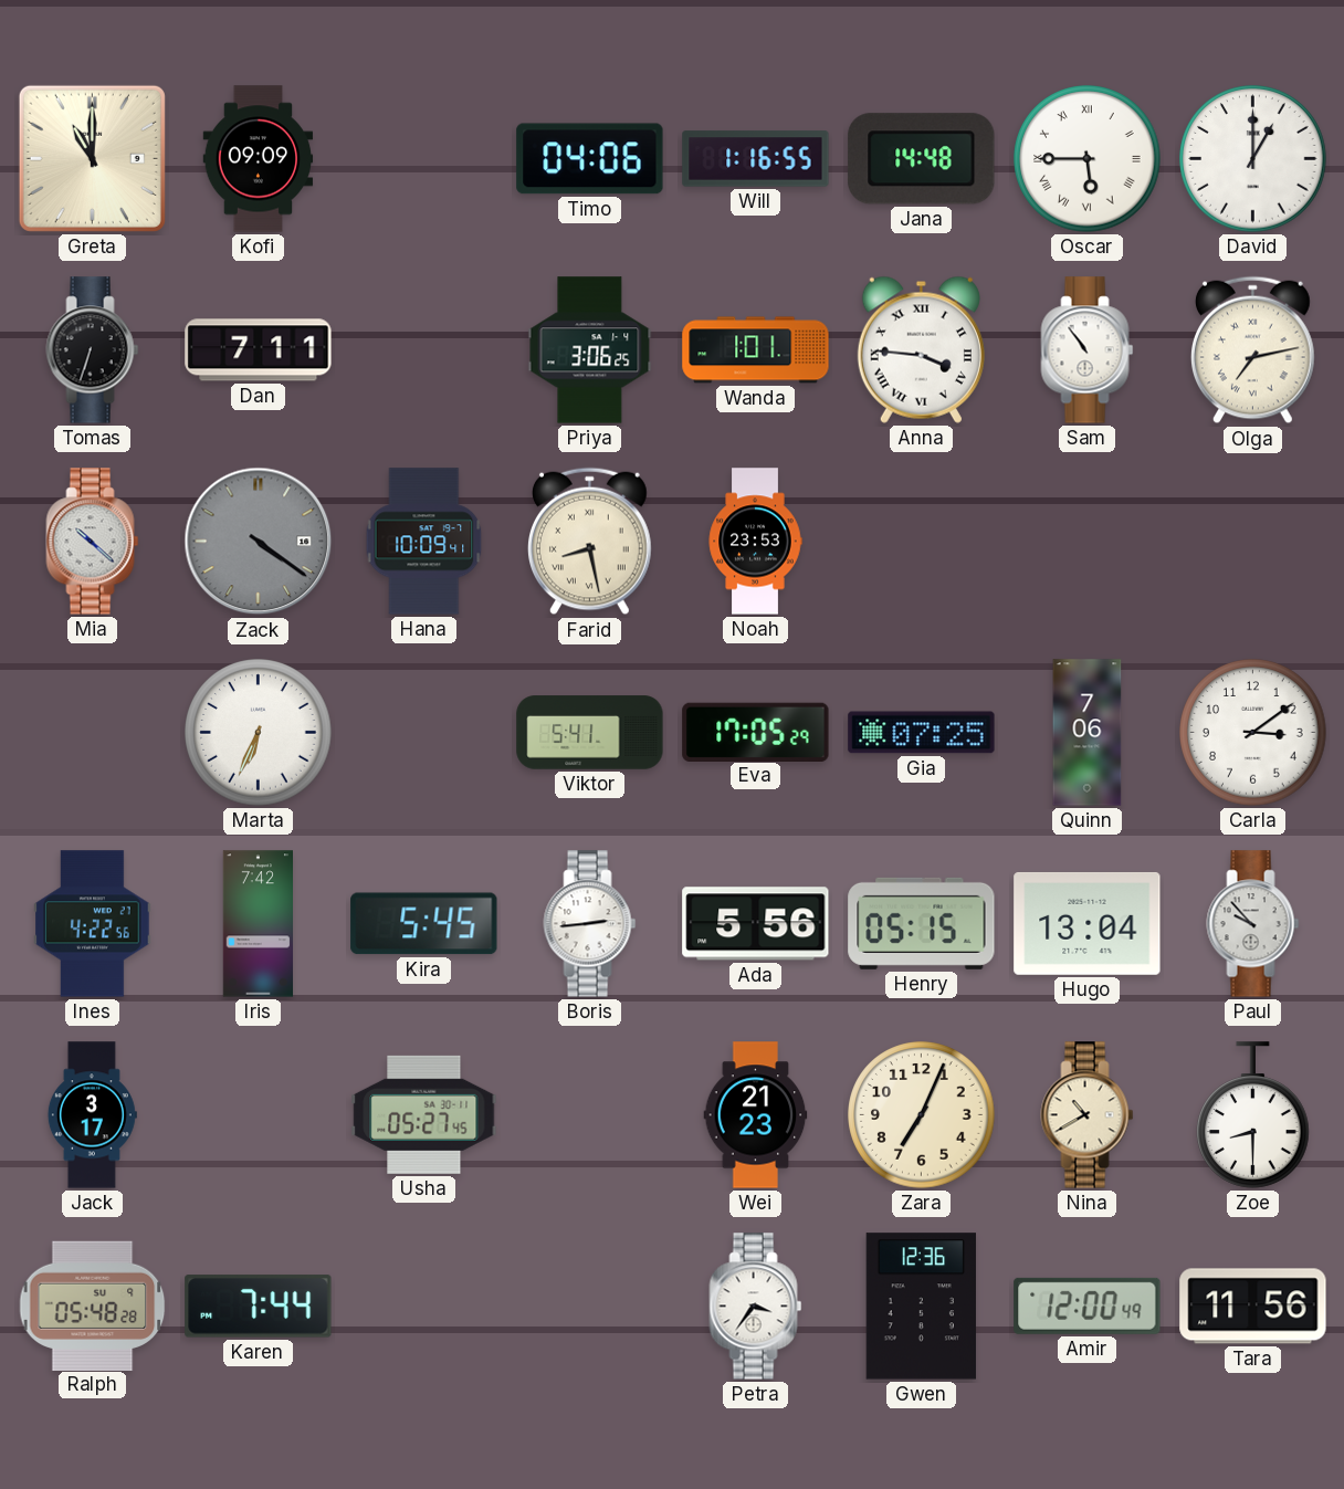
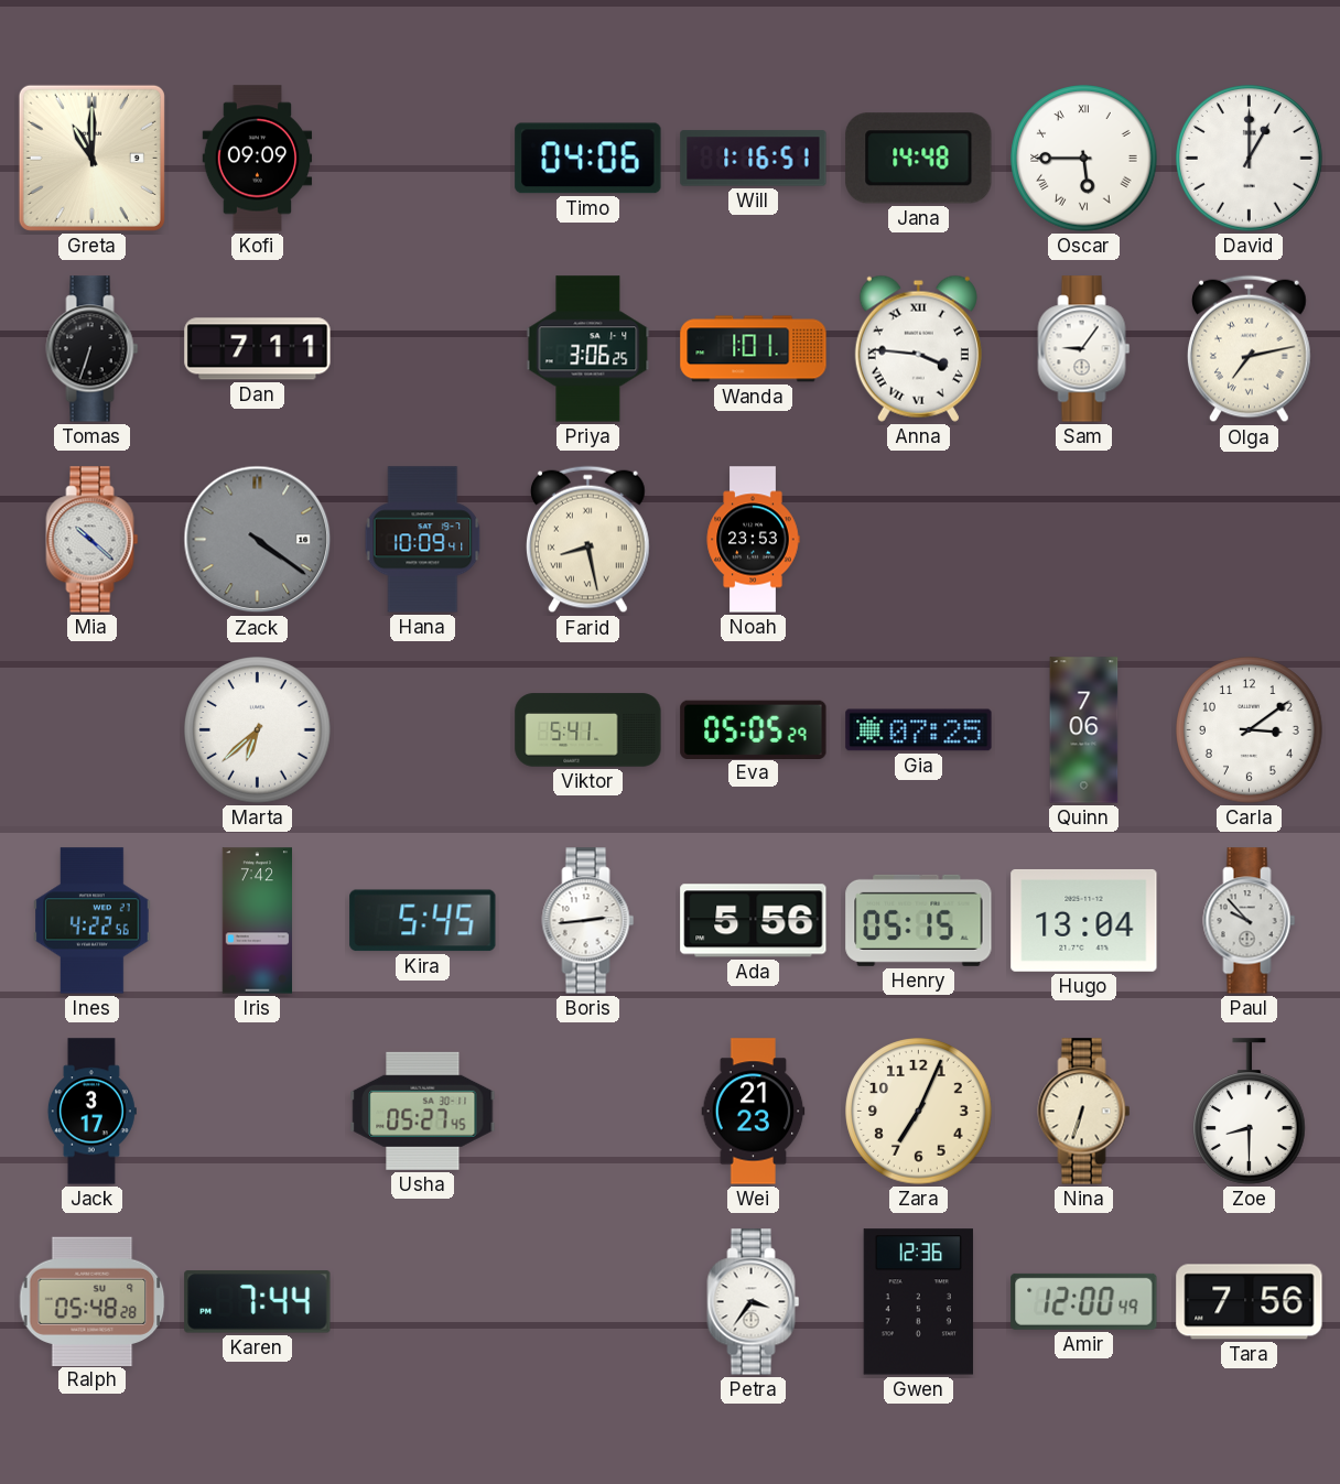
Will: 1:16:55 -> 1:16:51
Sam: 10:54 -> 9:06
Marta: 6:34 -> 6:38
Eva: 17:05 -> 05:05
Nina: 10:40 -> 6:33
Tara: 11:56 -> 7:56
